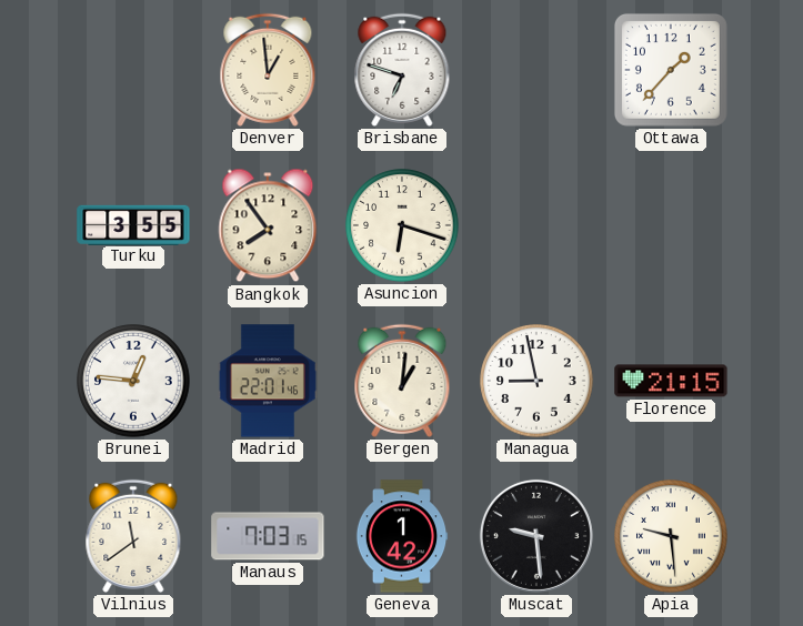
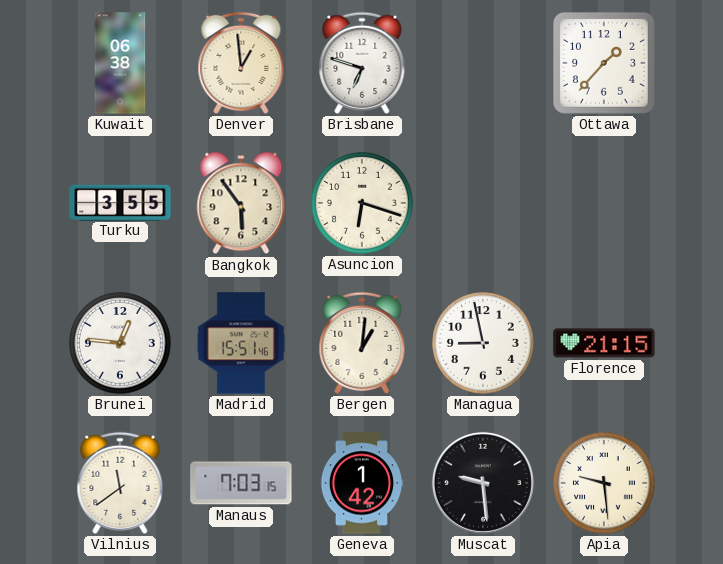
Kuwait: none -> 06:38
Bangkok: 7:54 -> 5:54
Madrid: 22:01 -> 15:51
